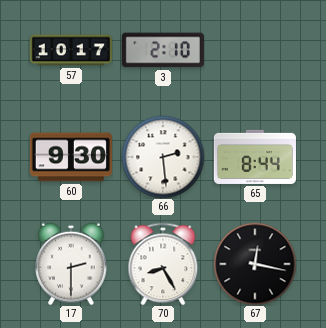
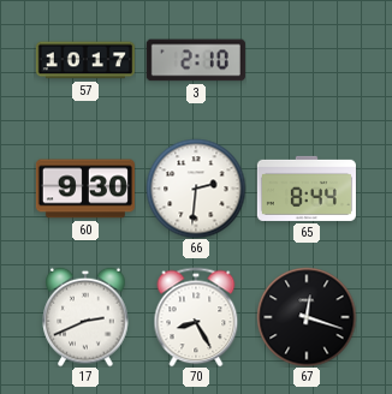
66: 2:29 -> 2:31
17: 2:30 -> 2:41
67: 12:17 -> 12:18
